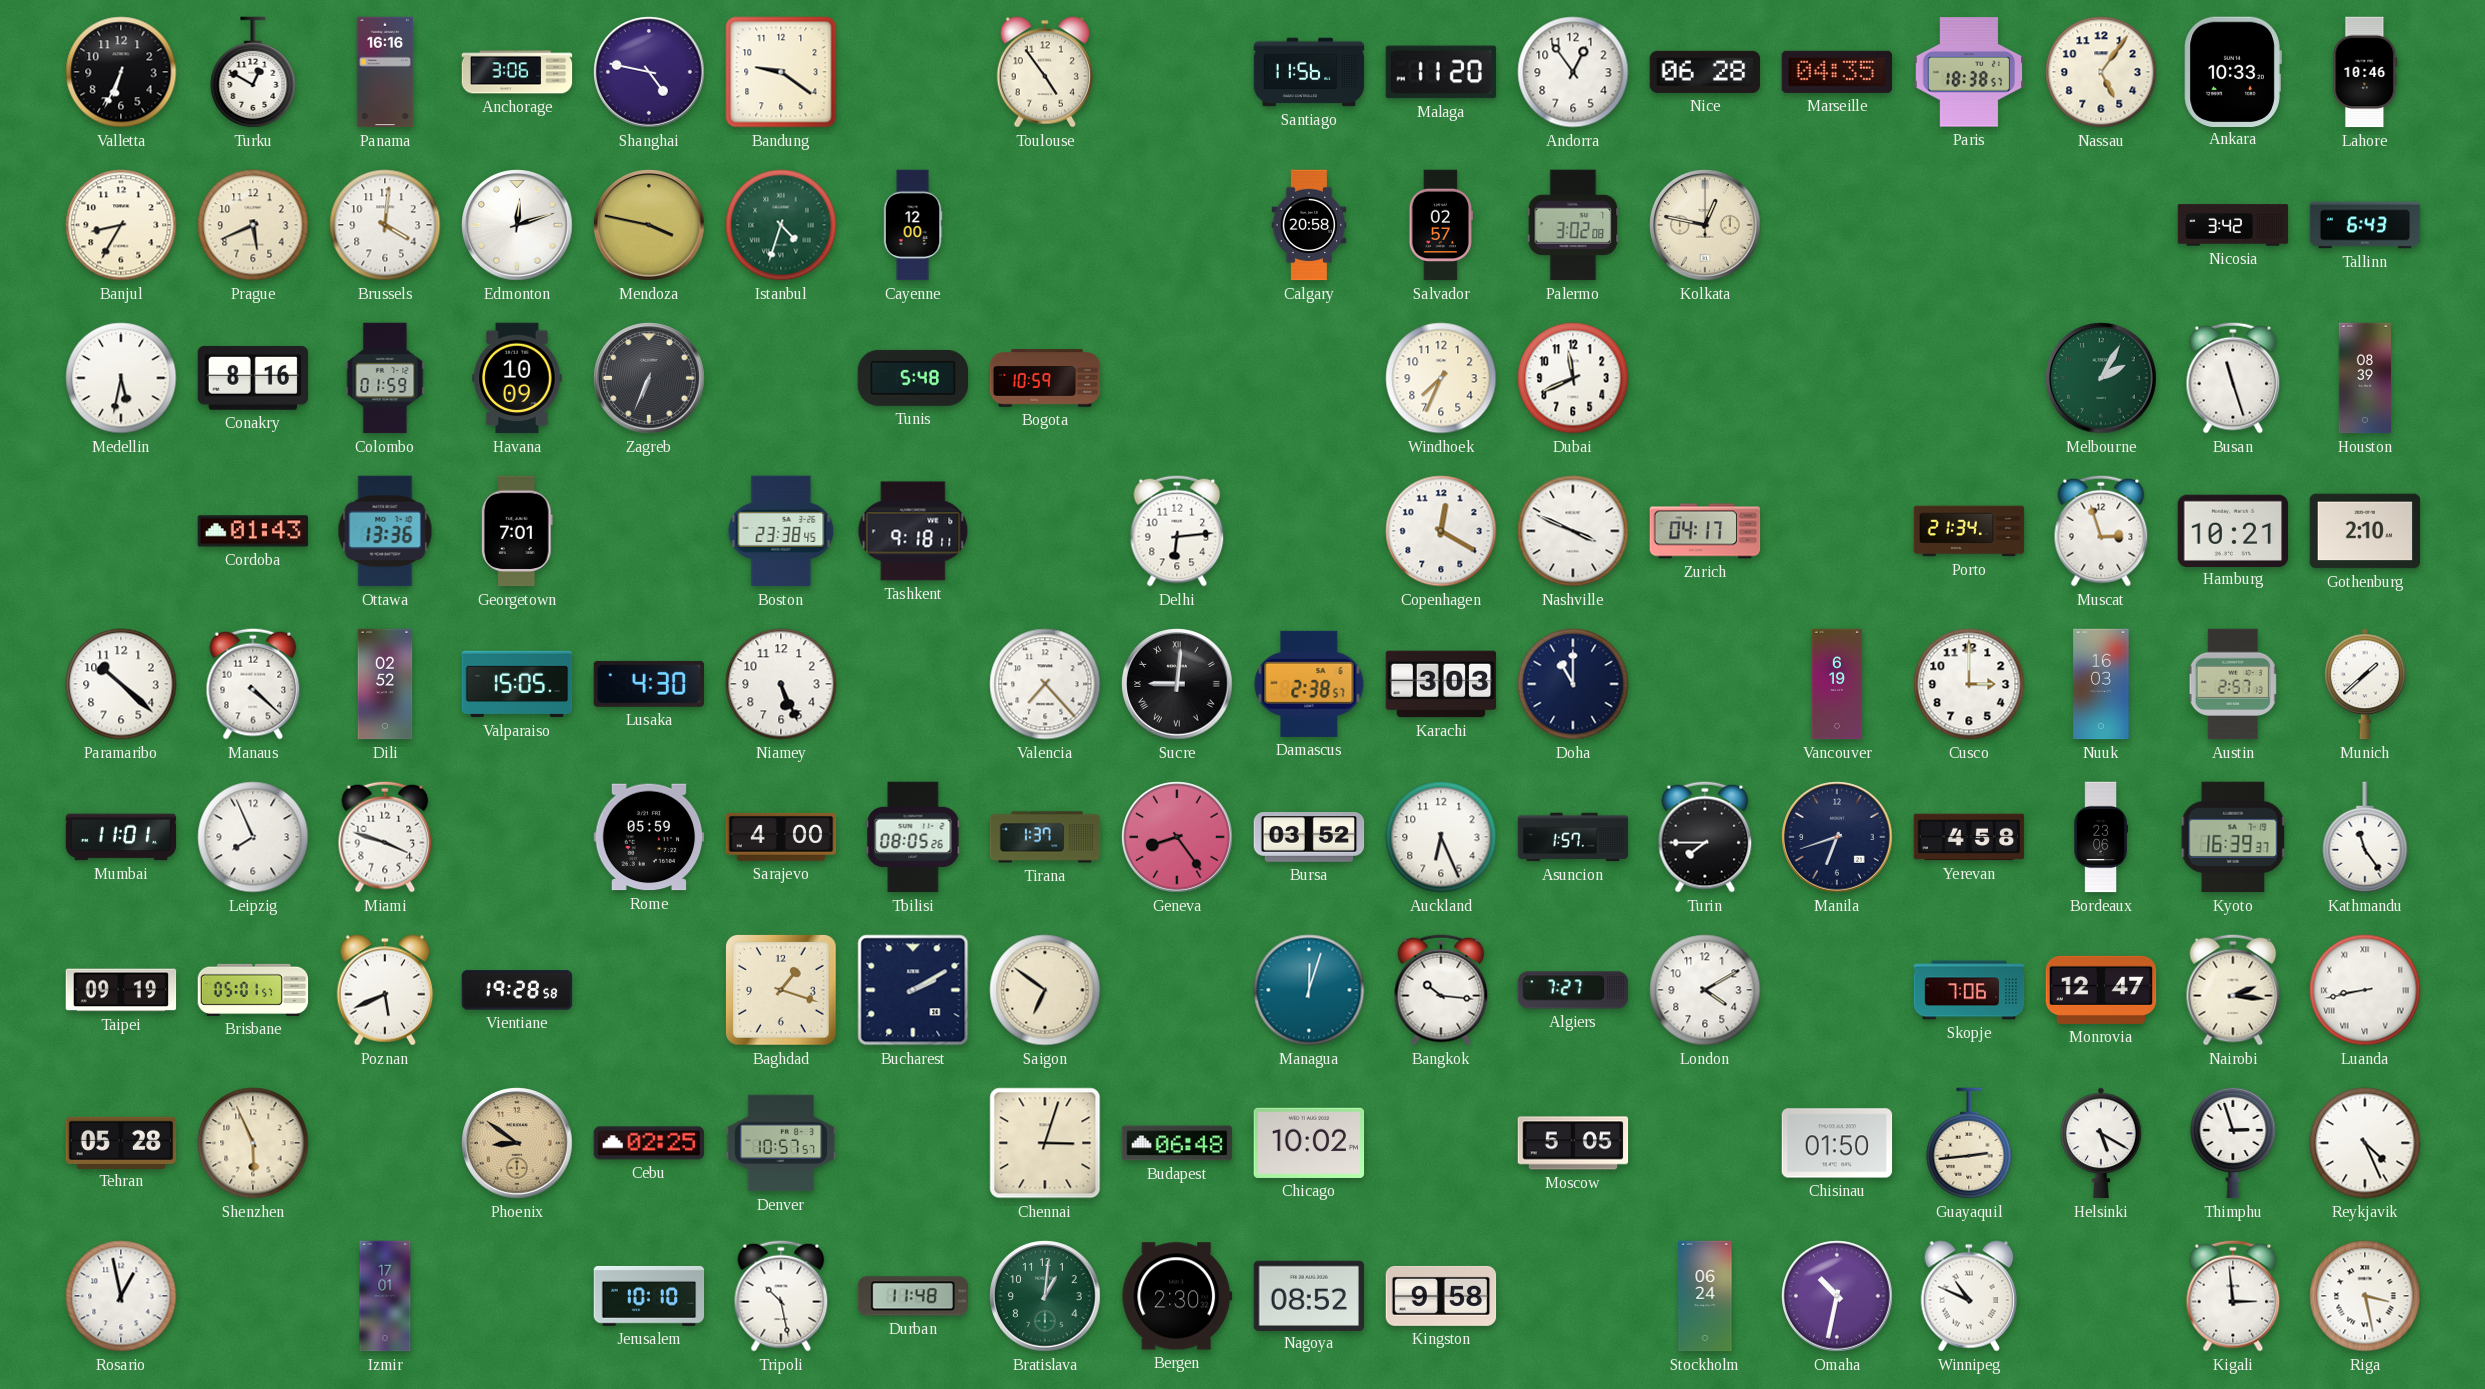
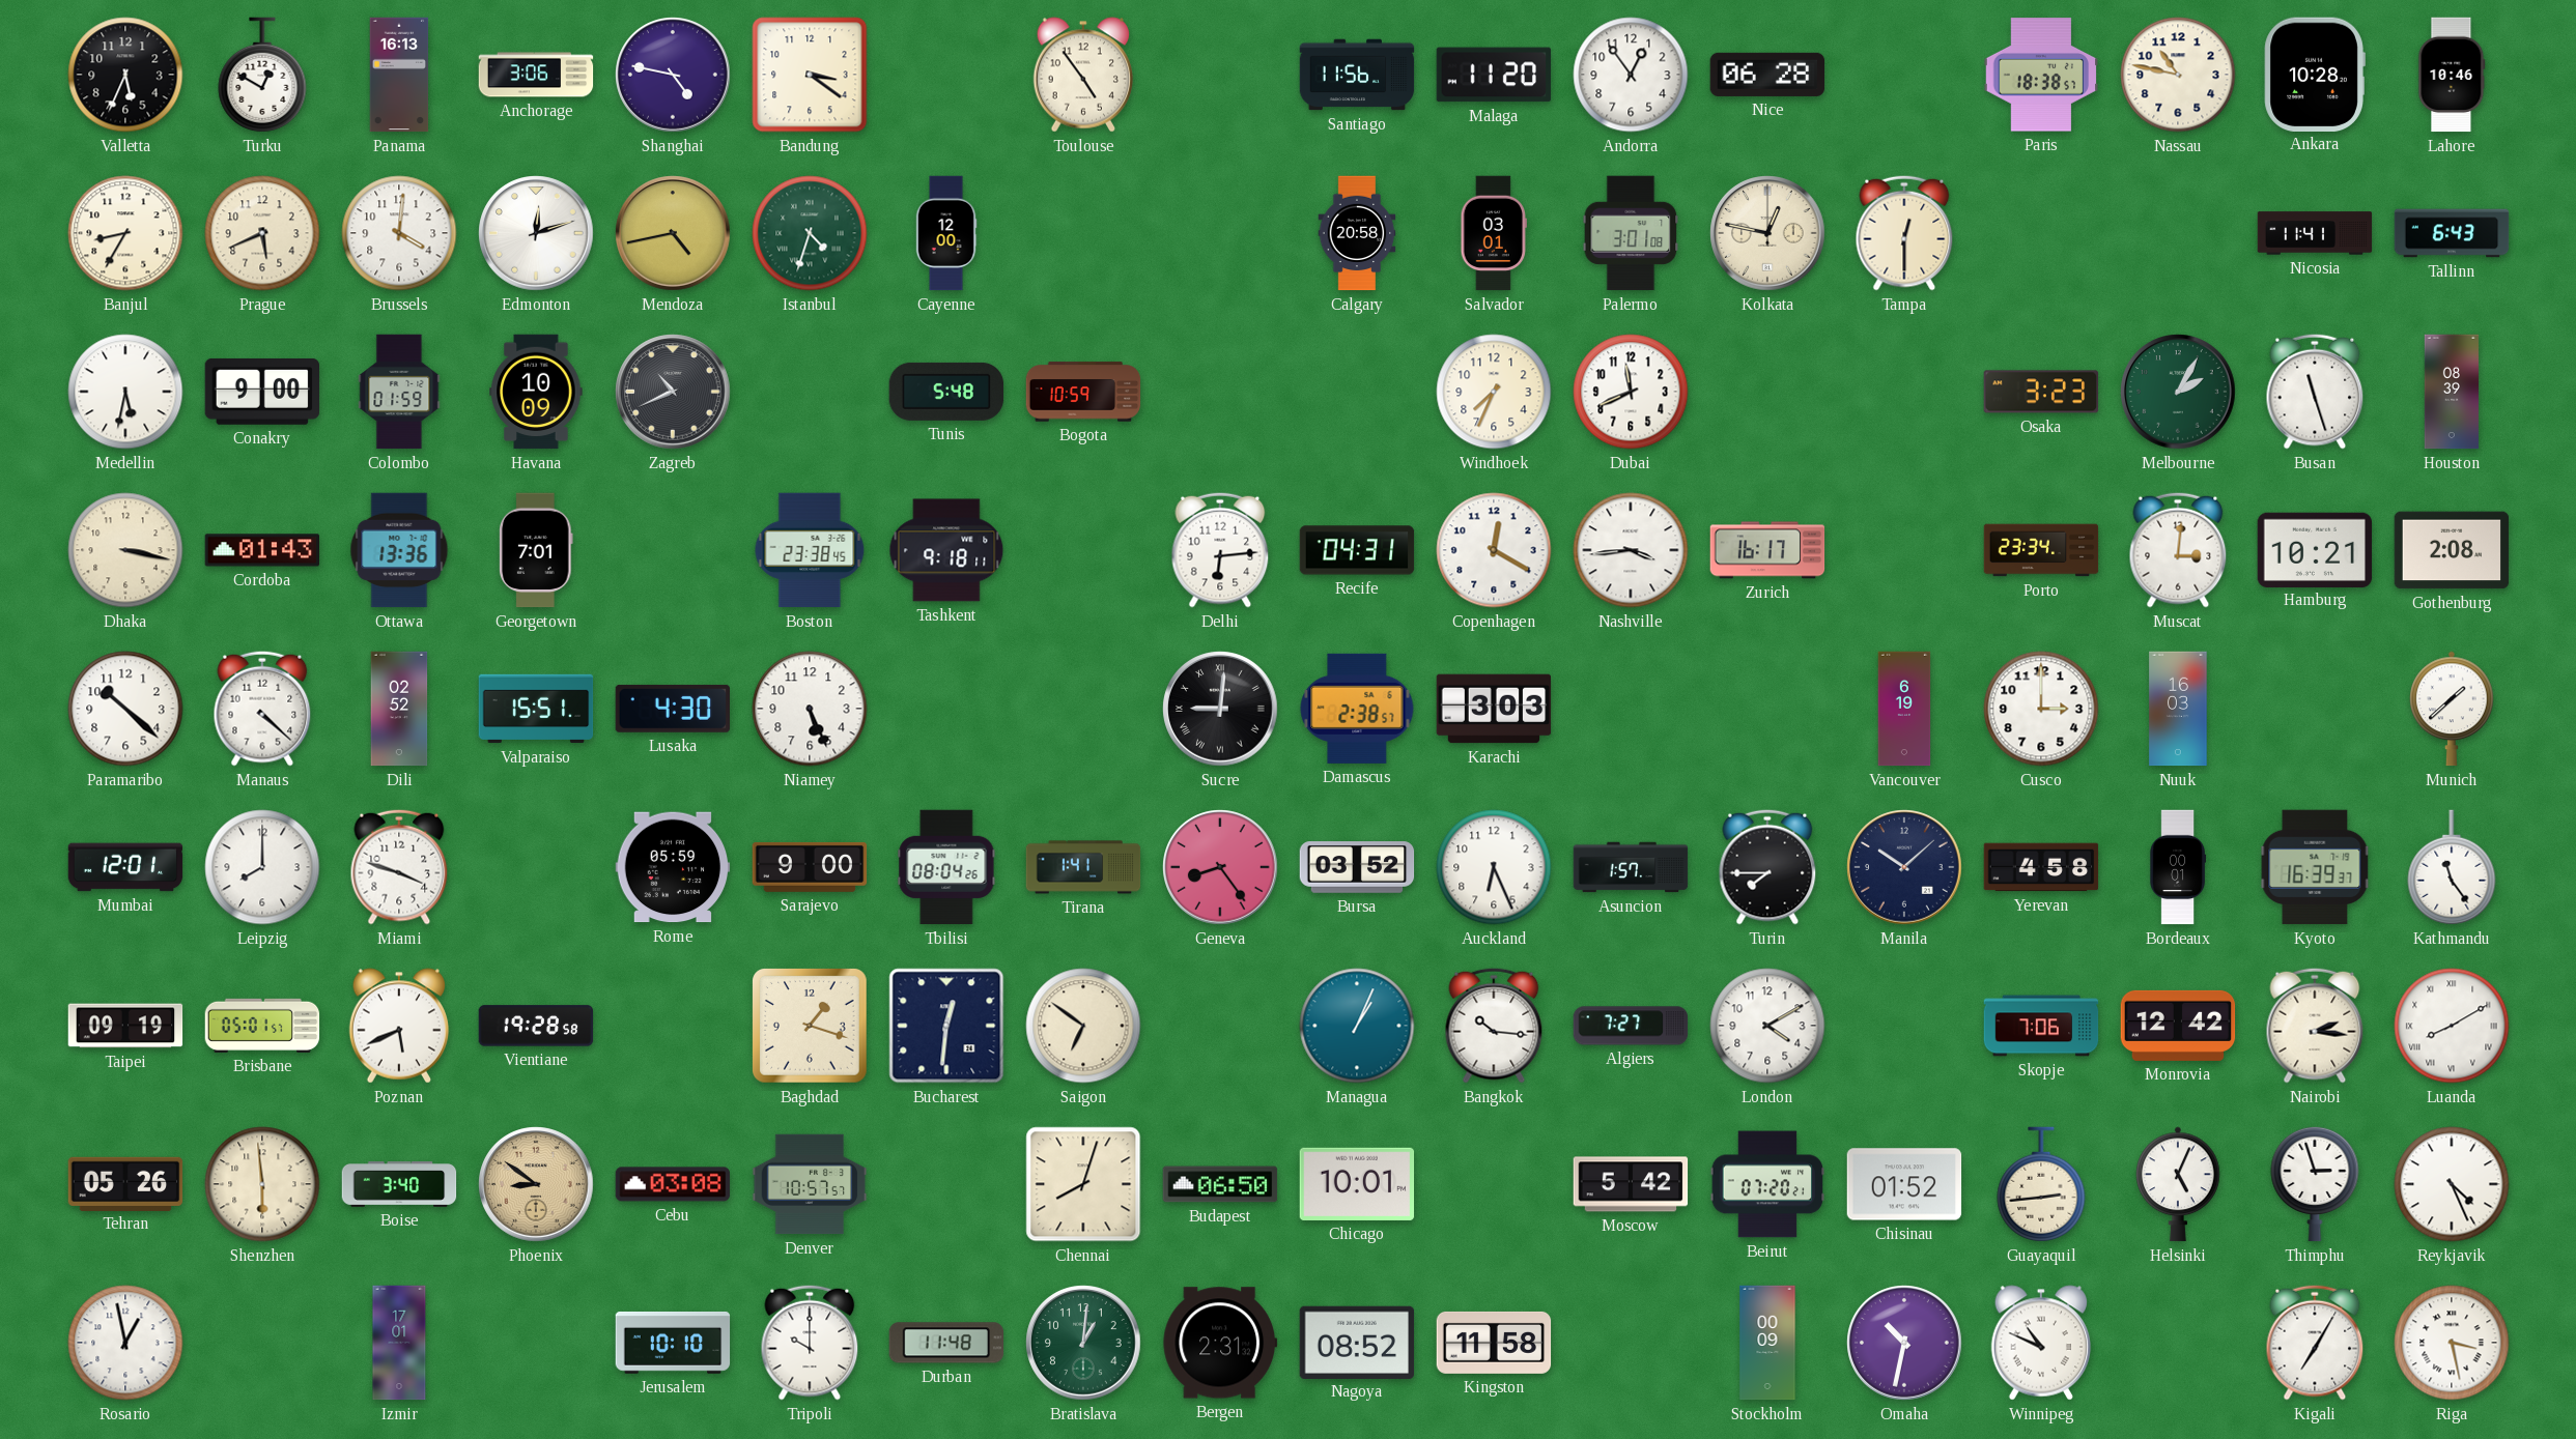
Valletta: 6:34 -> 5:34
Panama: 16:16 -> 16:13
Bandung: 9:21 -> 3:21
Marseille: 04:35 -> none
Nassau: 5:06 -> 10:47
Ankara: 10:33 -> 10:28
Mendoza: 3:47 -> 4:43
Salvador: 02:57 -> 03:01
Palermo: 3:02 -> 3:01
Tampa: none -> 12:30
Nicosia: 3:42 -> 11:41
Conakry: 8:16 -> 9:00
Zagreb: 6:34 -> 10:41
Osaka: none -> 3:23
Dhaka: none -> 3:17
Recife: none -> 04:31
Nashville: 3:49 -> 3:44
Zurich: 04:17 -> 16:17
Porto: 21:34 -> 23:34
Muscat: 2:57 -> 3:01
Gothenburg: 2:10 -> 2:08
Valparaiso: 15:05 -> 15:51
Valencia: 7:23 -> none
Doha: 11:00 -> none
Austin: 2:57 -> none
Mumbai: 11:01 -> 12:01
Leipzig: 7:56 -> 8:00
Sarajevo: 4:00 -> 9:00
Tbilisi: 08:05 -> 08:04
Tirana: 1:37 -> 1:41
Manila: 6:42 -> 10:08
Bordeaux: 23:06 -> 00:01
Bucharest: 2:10 -> 12:31
Managua: 12:03 -> 1:04
Monrovia: 12:47 -> 12:42
Luanda: 8:43 -> 8:10
Tehran: 05:28 -> 05:26
Shenzhen: 5:56 -> 5:59
Boise: none -> 3:40
Cebu: 02:25 -> 03:08
Chennai: 3:03 -> 8:03
Budapest: 06:48 -> 06:50
Chicago: 10:02 -> 10:01
Moscow: 5:05 -> 5:42
Beirut: none -> 07:20
Chisinau: 01:50 -> 01:52
Helsinki: 5:20 -> 5:04
Tripoli: 10:28 -> 10:00
Bergen: 2:30 -> 2:31
Kingston: 9:58 -> 11:58
Stockholm: 06:24 -> 00:09
Kigali: 2:59 -> 7:05
